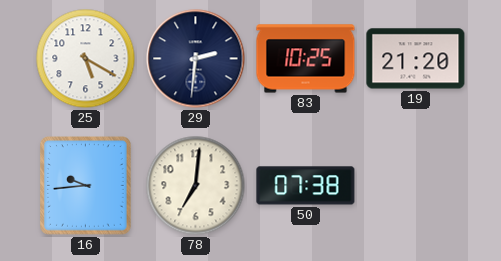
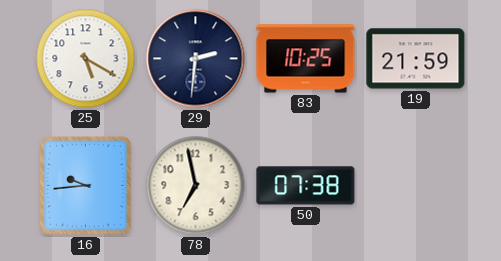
19: 21:20 -> 21:59
78: 7:01 -> 6:58
